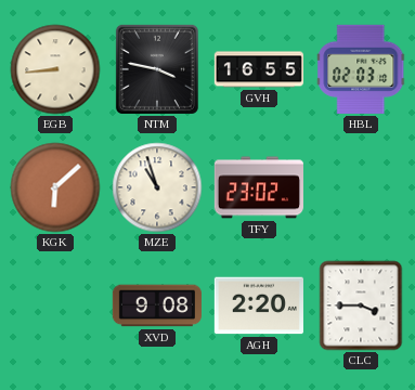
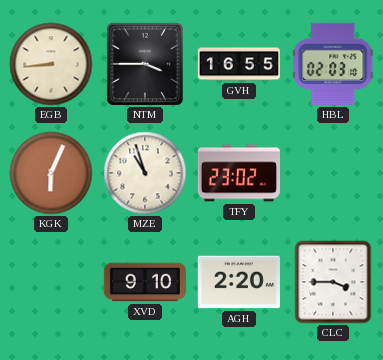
NTM: 3:47 -> 3:45
KGK: 6:08 -> 6:04
XVD: 9:08 -> 9:10
